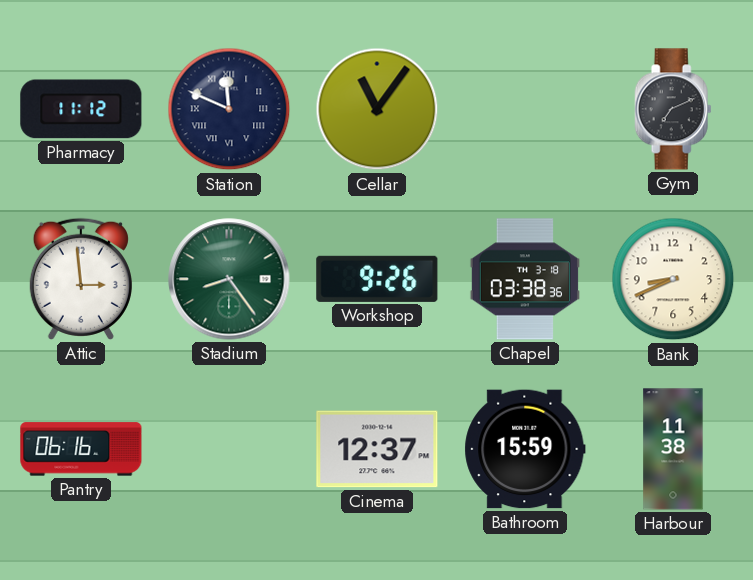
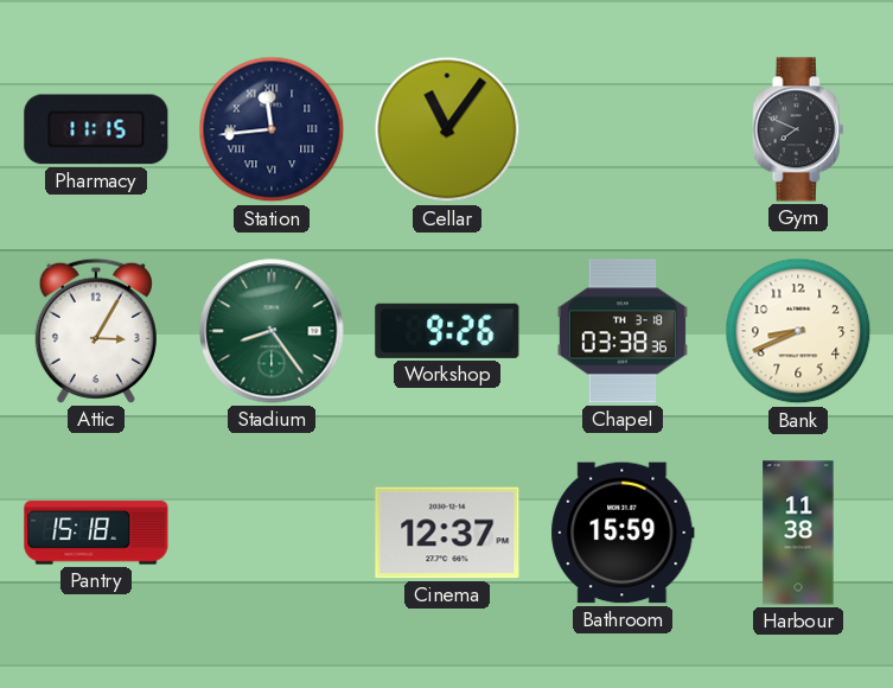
Pharmacy: 11:12 -> 11:15
Station: 11:49 -> 11:44
Gym: 7:11 -> 7:49
Attic: 2:59 -> 3:05
Pantry: 06:16 -> 15:18
